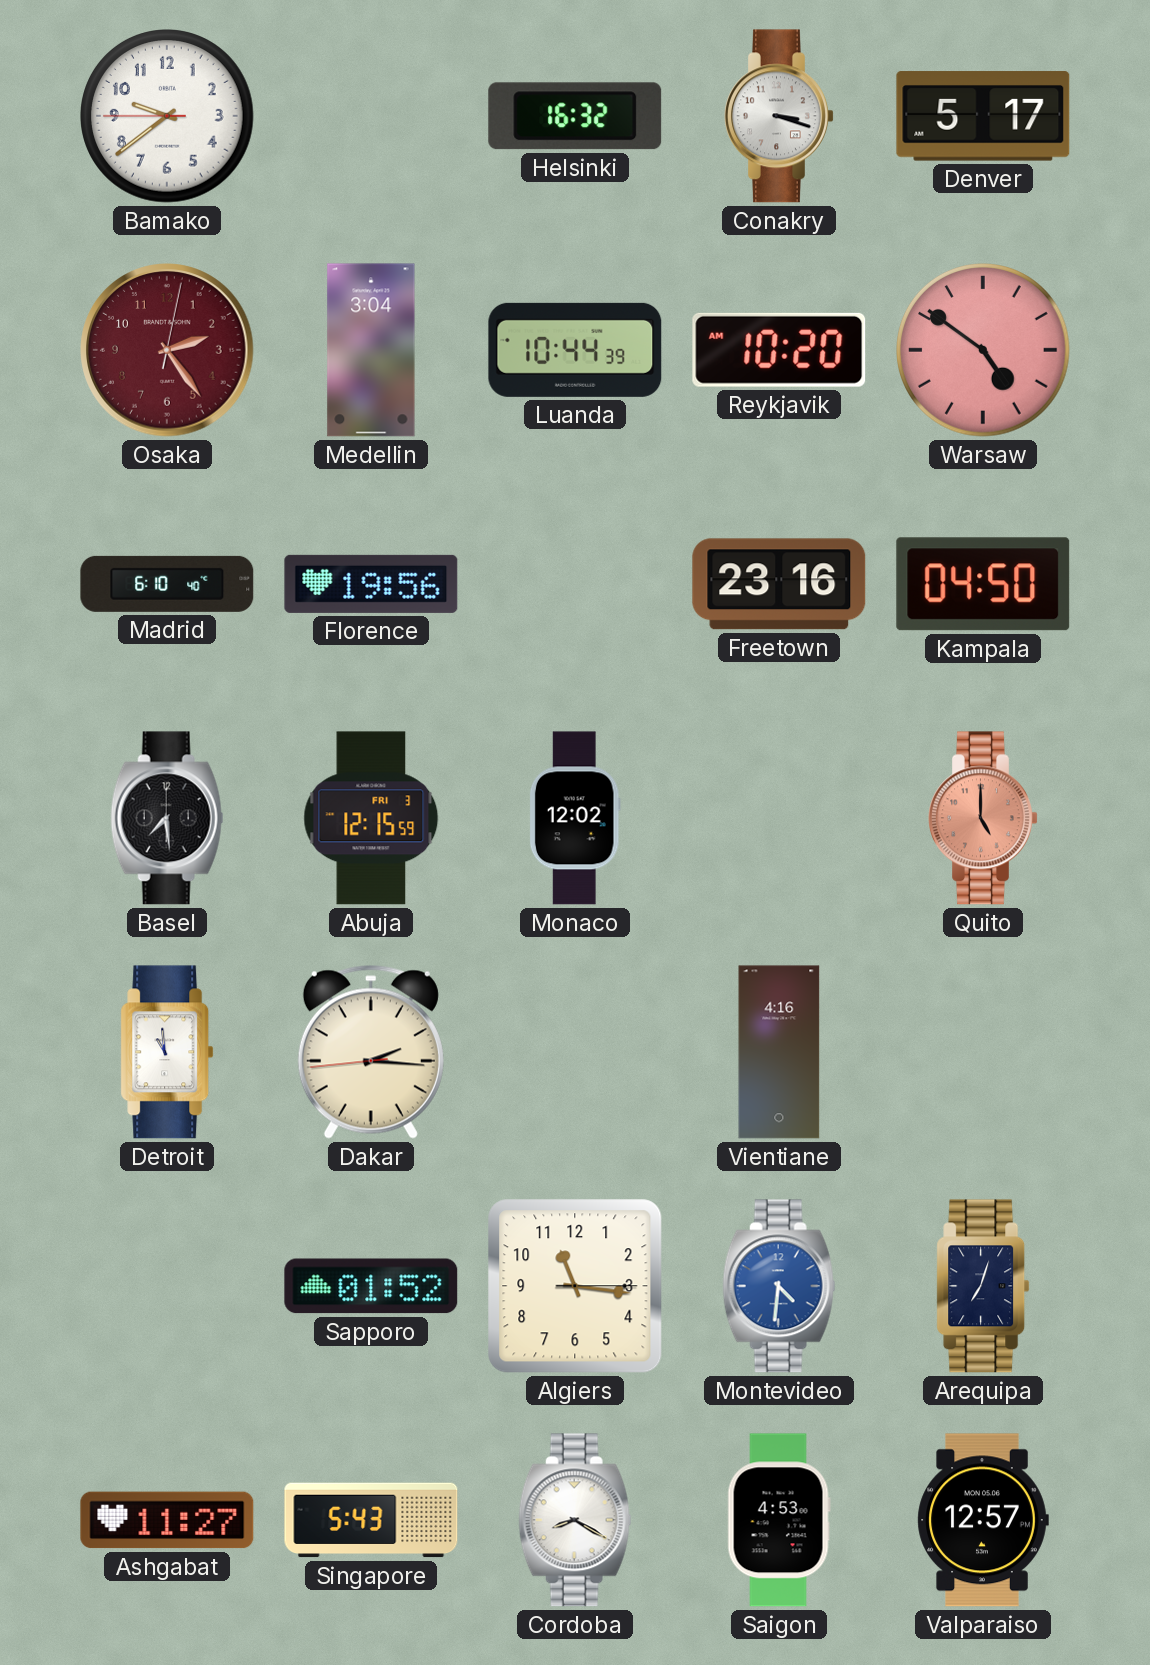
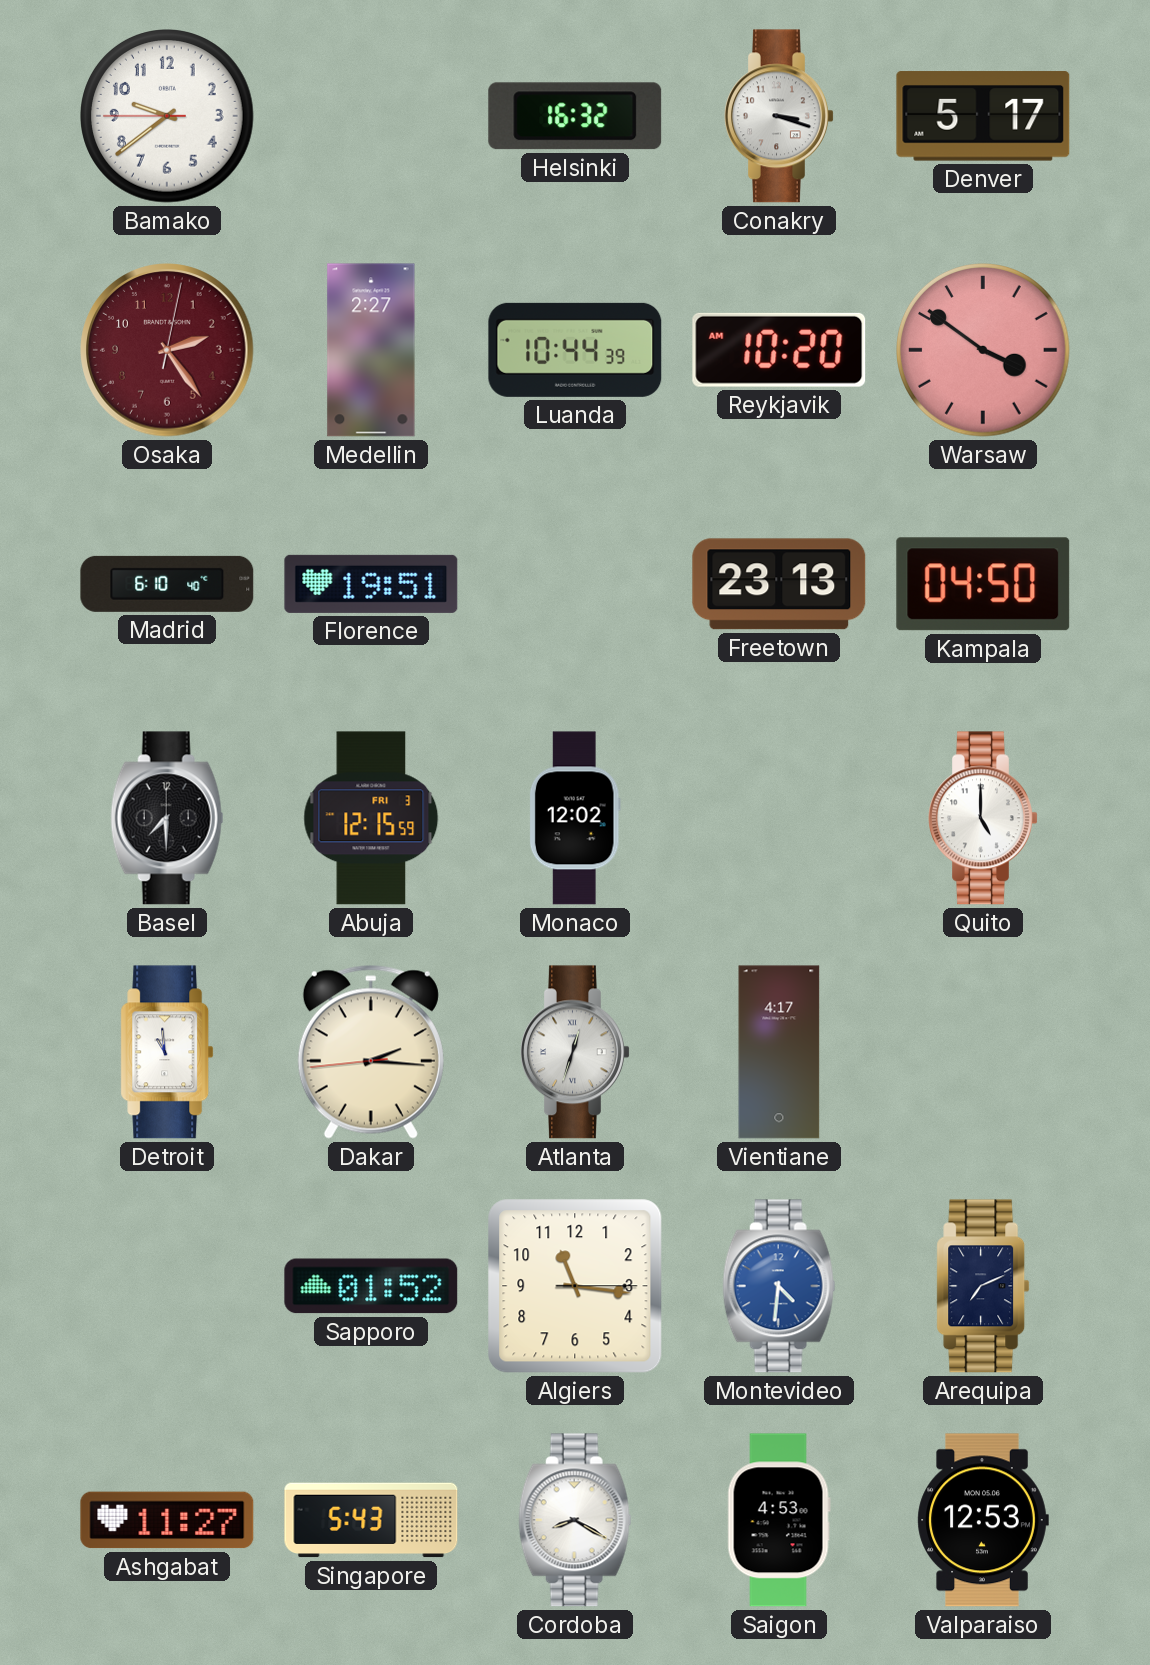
Medellin: 3:04 -> 2:27
Warsaw: 4:51 -> 3:51
Florence: 19:56 -> 19:51
Freetown: 23:16 -> 23:13
Basel: 7:29 -> 7:30
Quito dial: salmon -> white
Atlanta: none -> 12:33
Vientiane: 4:16 -> 4:17
Arequipa: 7:03 -> 7:11
Valparaiso: 12:57 -> 12:53
